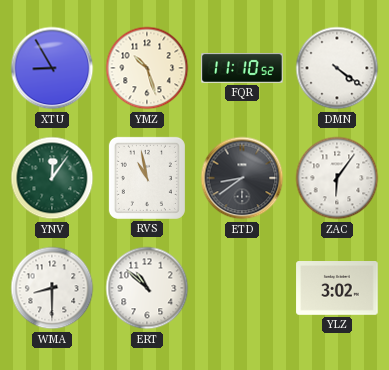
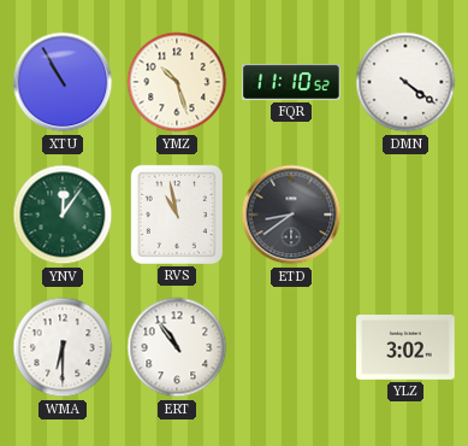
XTU: 8:55 -> 10:55
ZAC: 6:06 -> none
WMA: 8:30 -> 6:30
ERT: 10:52 -> 10:54
